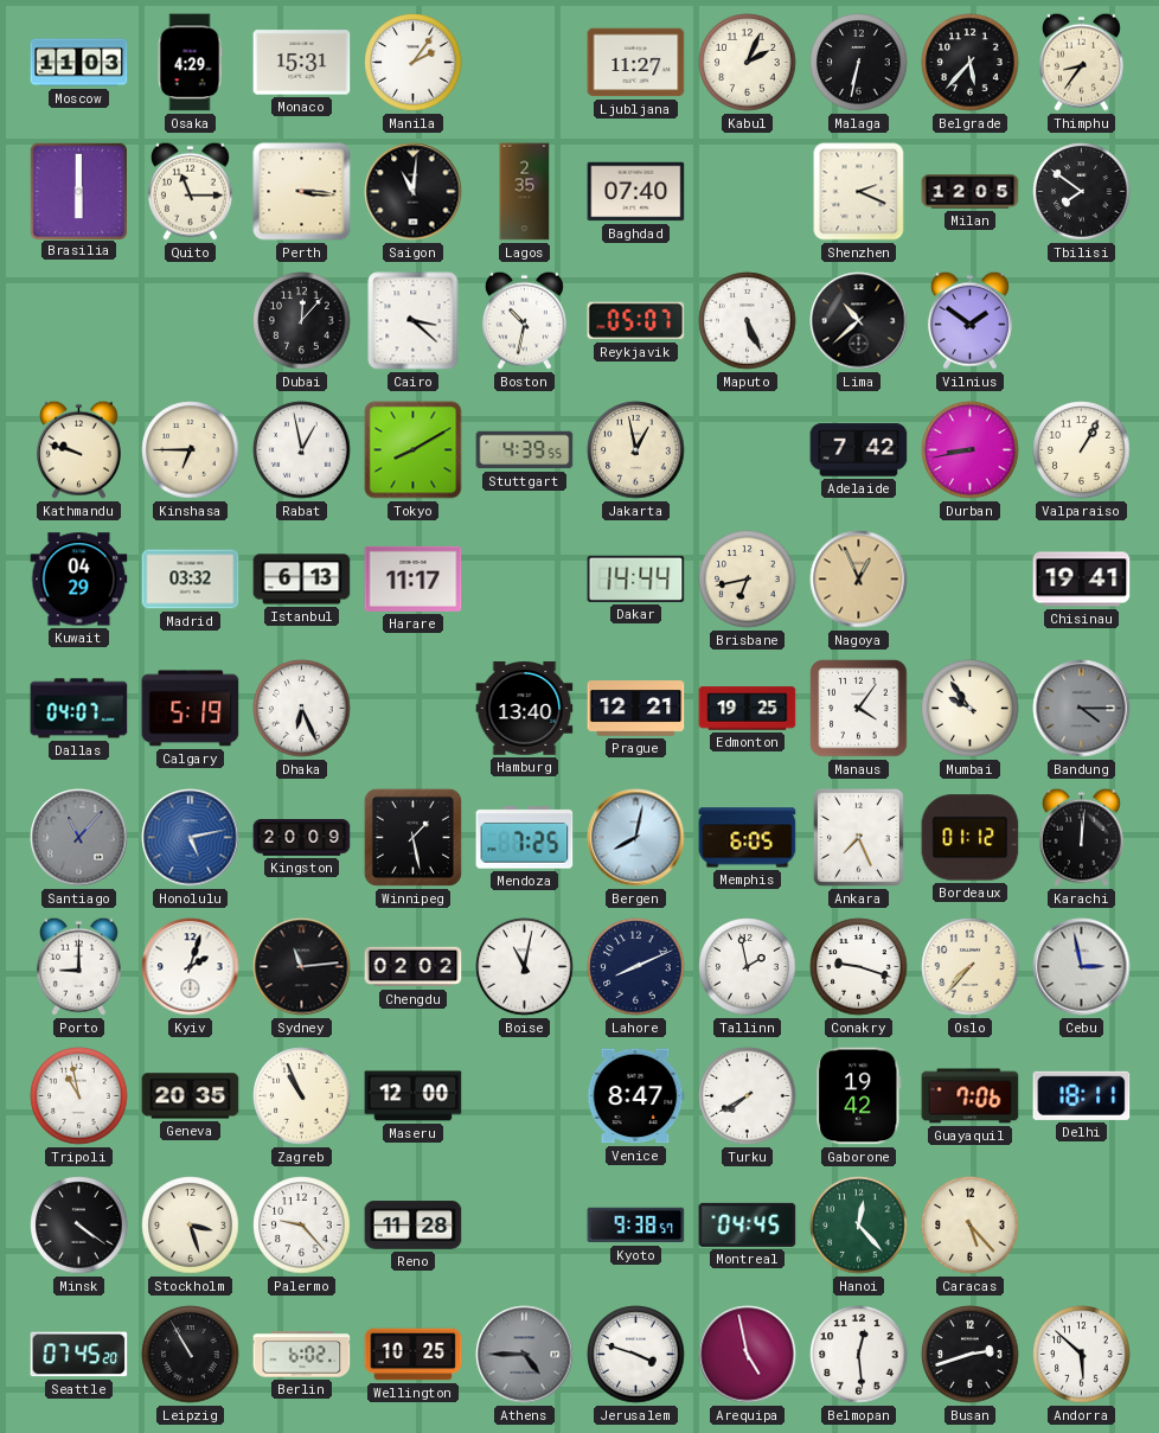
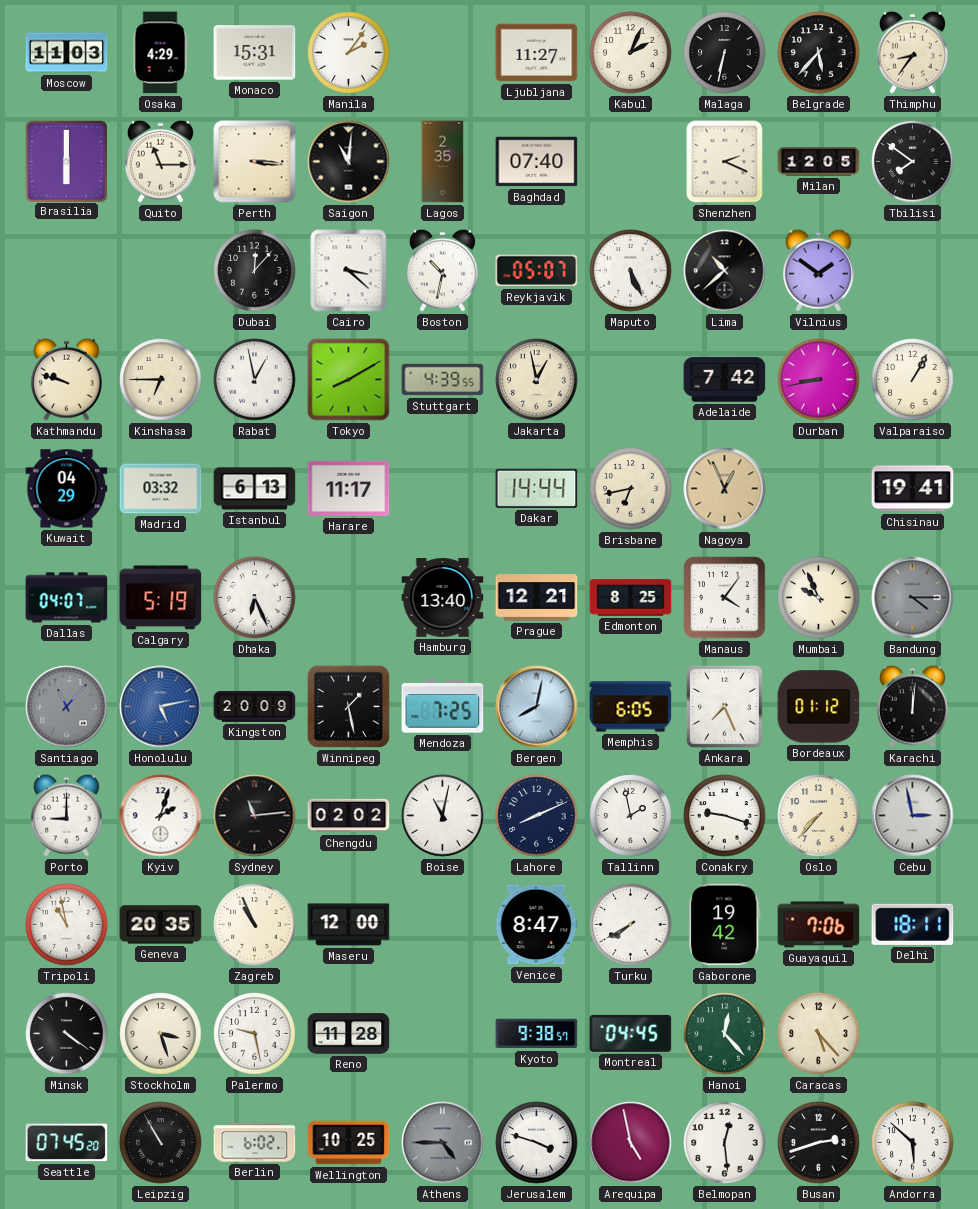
Edmonton: 19:25 -> 8:25
Mumbai: 9:54 -> 9:56
Palermo: 9:23 -> 9:28
